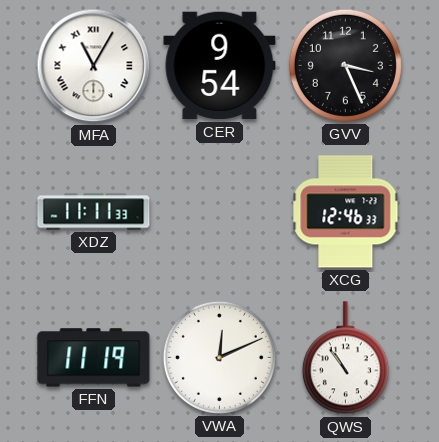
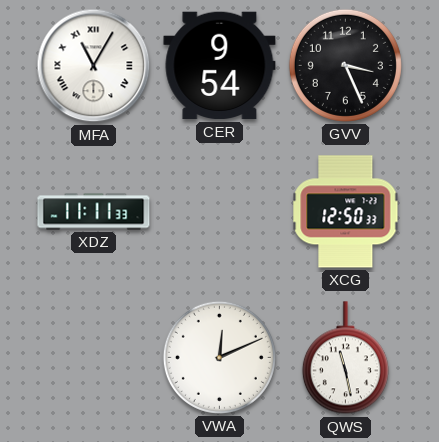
XCG: 12:46 -> 12:50
FFN: 11:19 -> none
QWS: 10:54 -> 11:28
